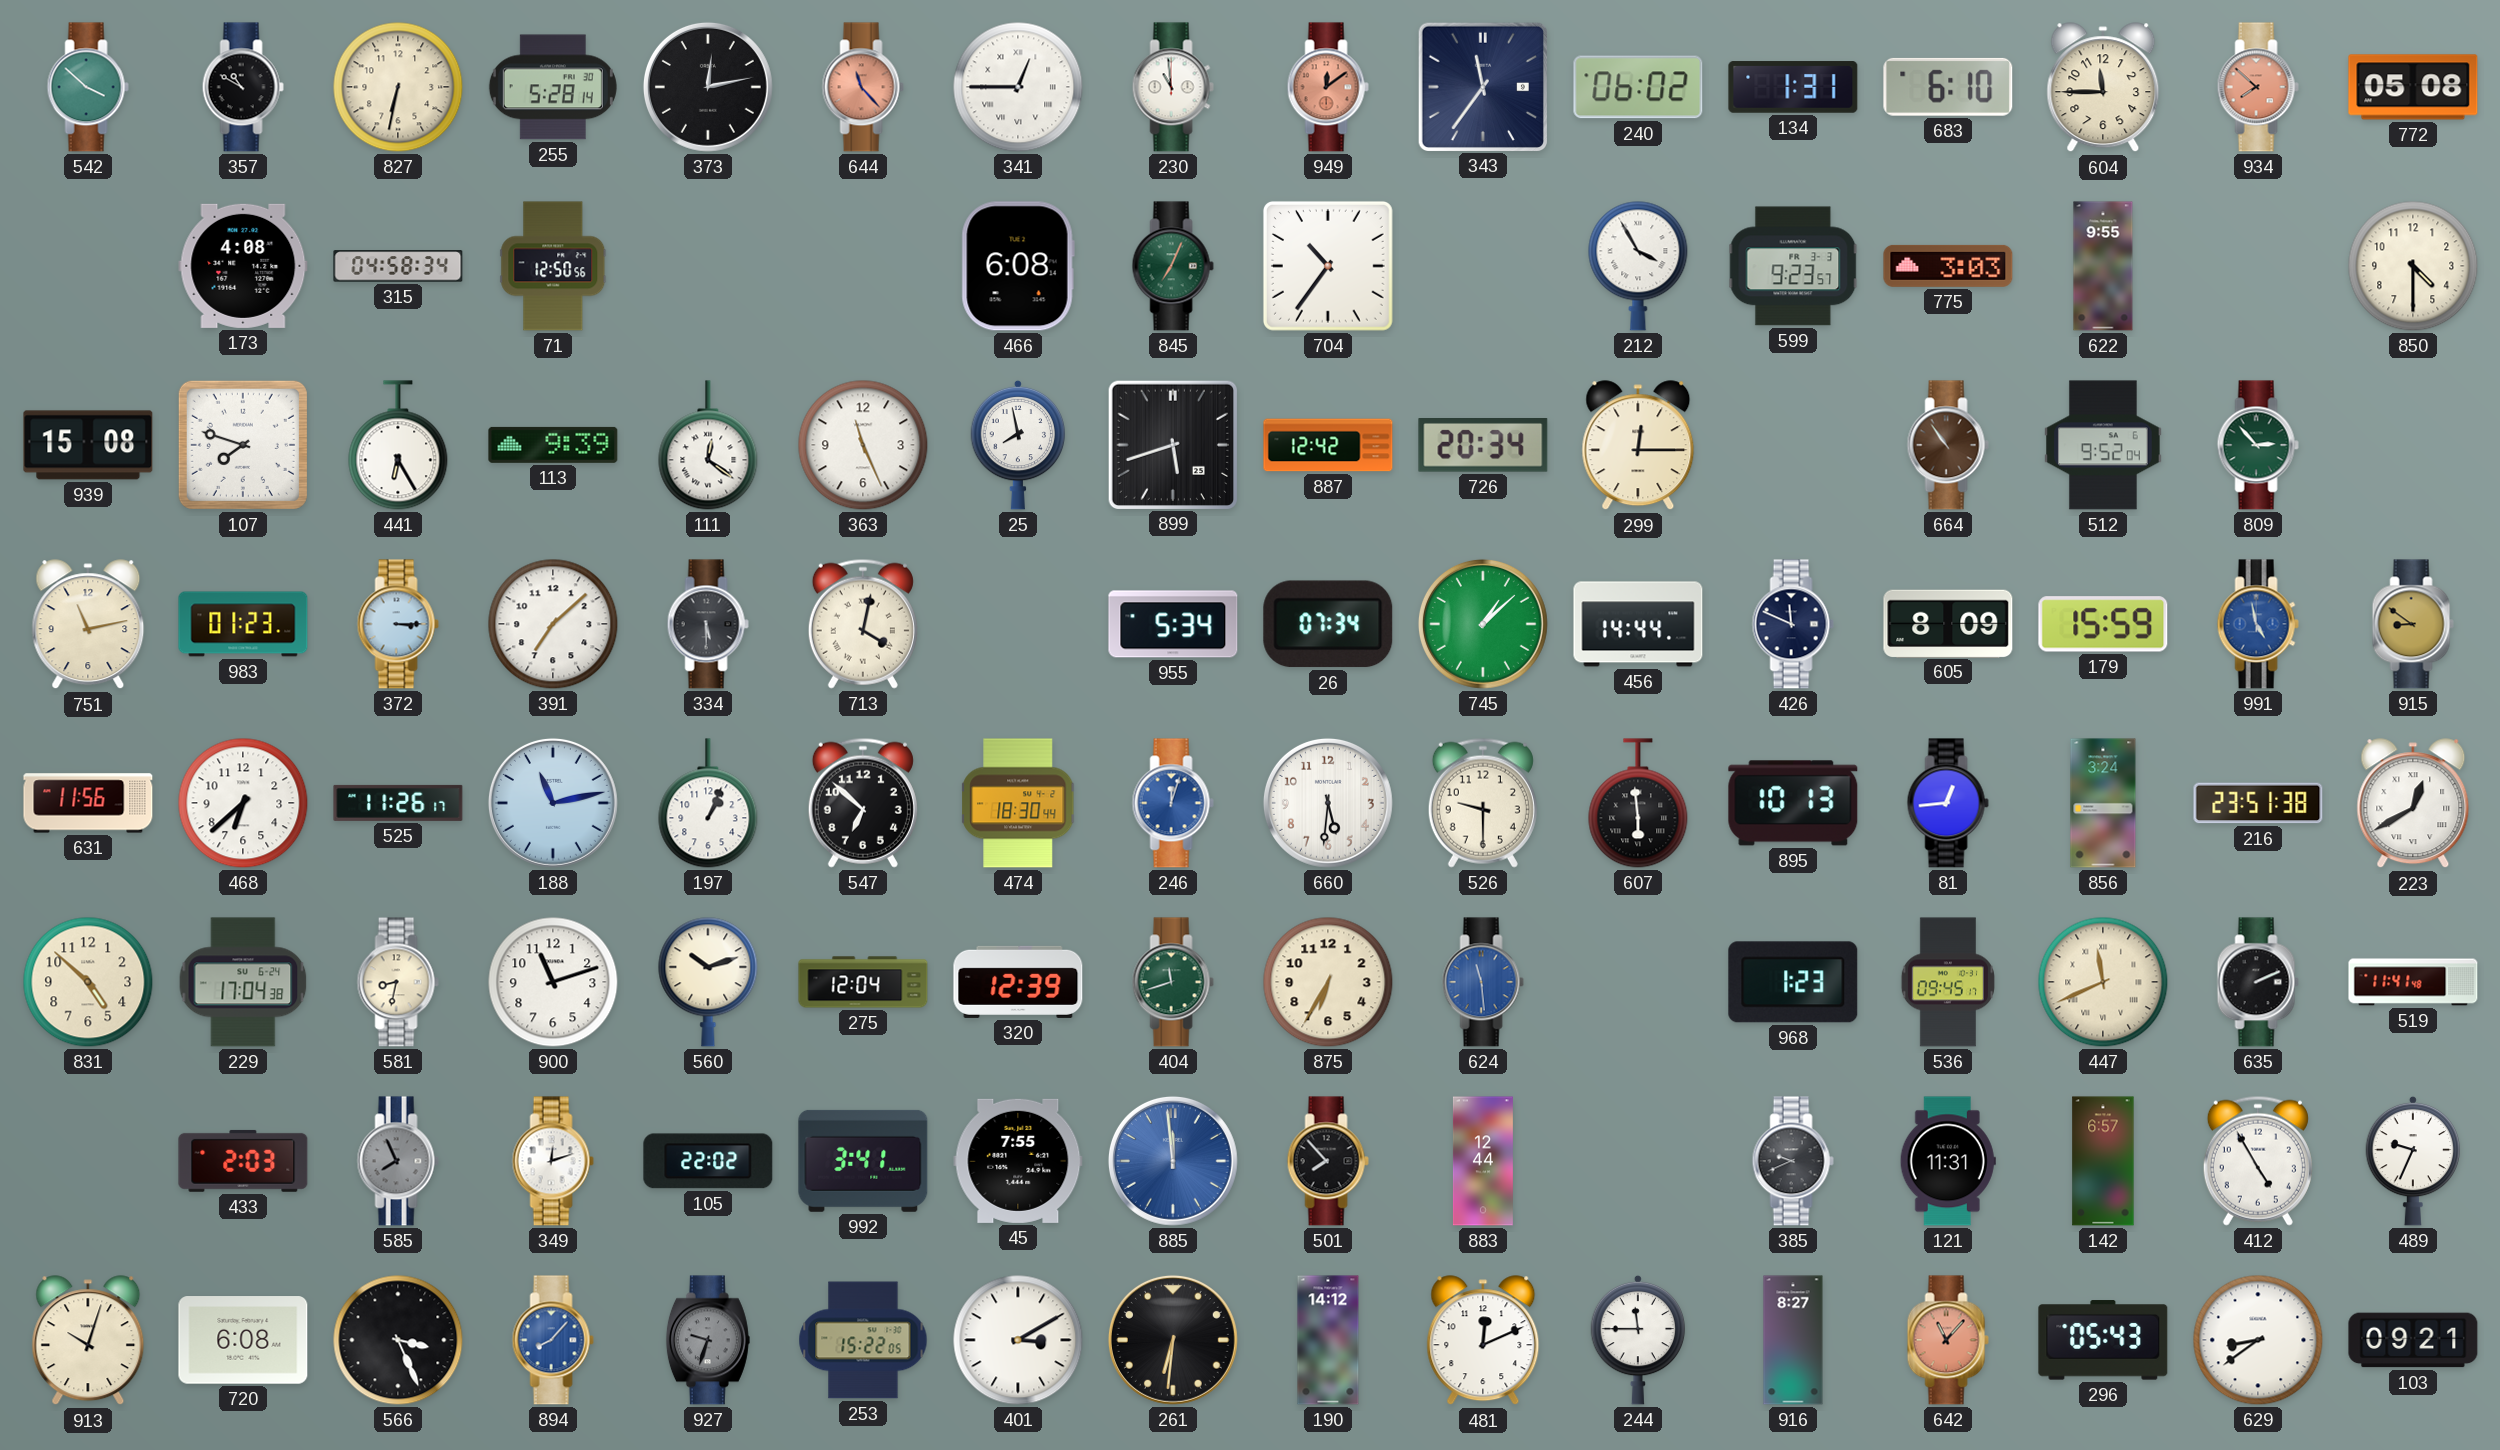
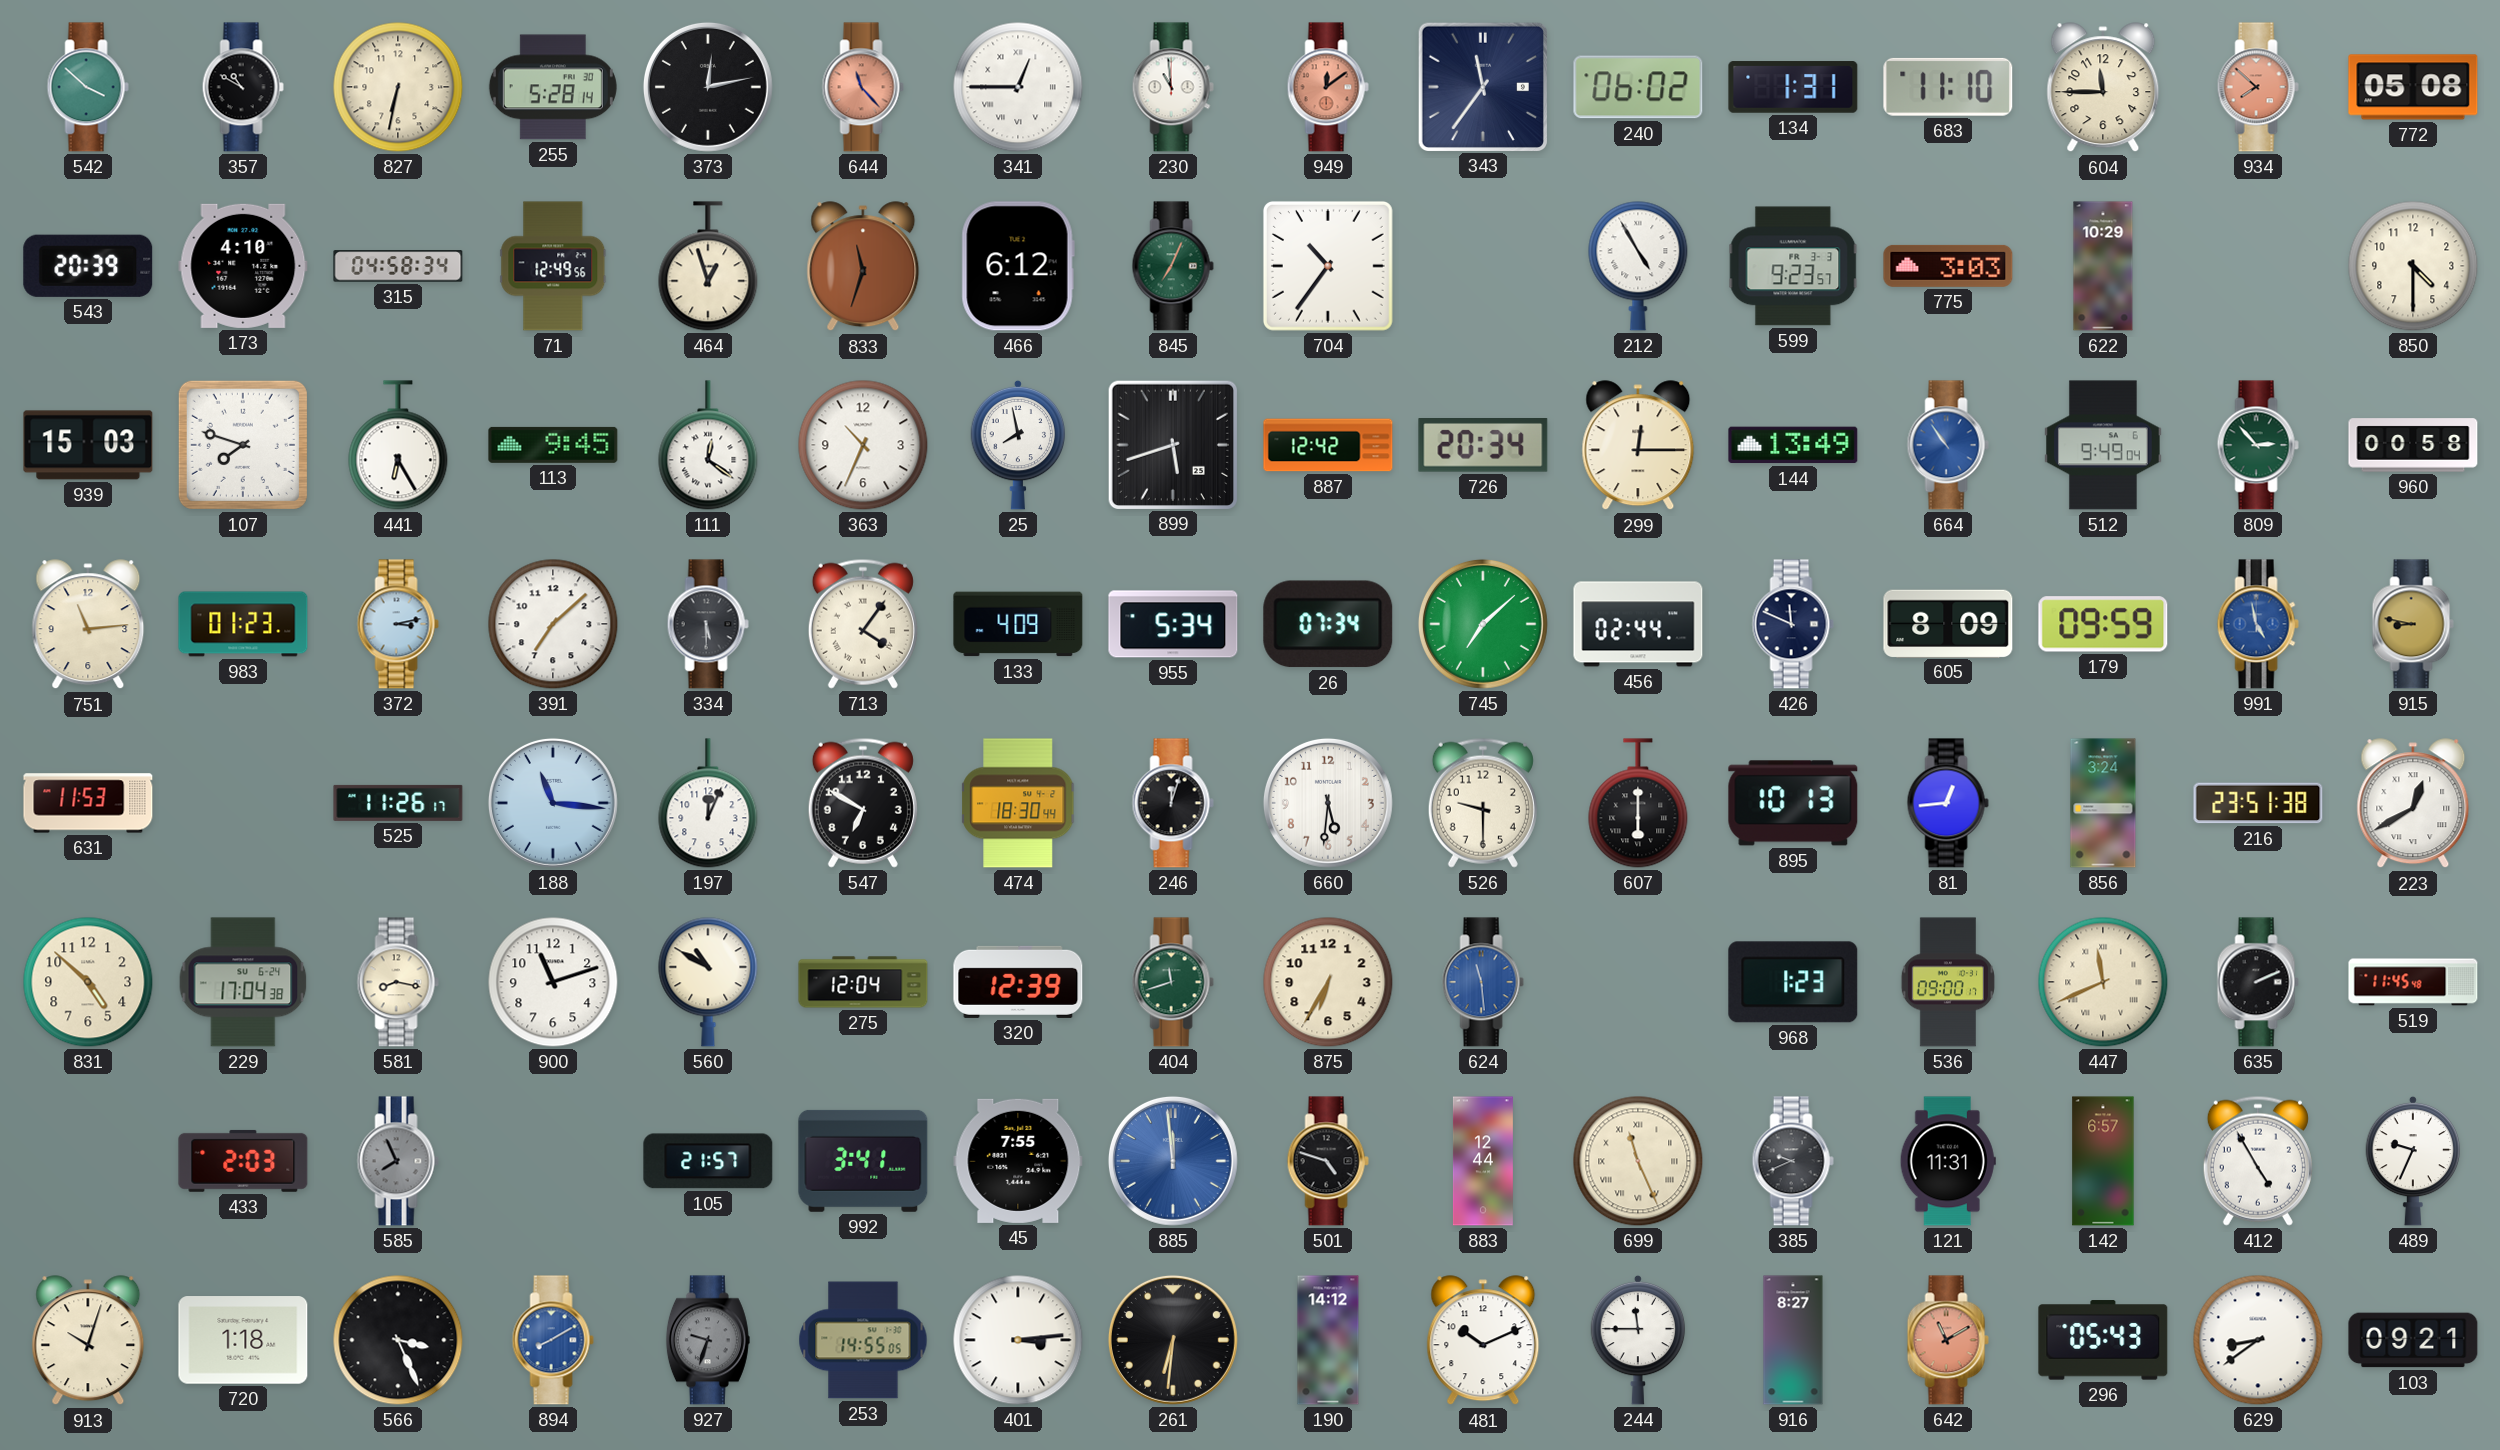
683: 6:10 -> 11:10
543: none -> 20:39
173: 4:08 -> 4:10
71: 12:50 -> 12:49
464: none -> 12:57
833: none -> 11:33
466: 6:08 -> 6:12
212: 3:55 -> 4:55
622: 9:55 -> 10:29
939: 15:08 -> 15:03
113: 9:39 -> 9:45
363: 11:26 -> 10:34
144: none -> 13:49
664 dial: brown -> blue
512: 9:52 -> 9:49
960: none -> 00:58
751: 11:13 -> 11:14
372: 3:15 -> 3:13
713: 4:02 -> 4:06
133: none -> 4:09
745: 1:08 -> 7:08
456: 14:44 -> 02:44
179: 15:59 -> 09:59
915: 8:51 -> 8:47
631: 11:56 -> 11:53
468: 6:38 -> none
188: 11:13 -> 11:16
197: 1:04 -> 12:04
547: 6:52 -> 6:50
246 dial: blue -> black
607: 5:59 -> 6:00
581: 8:32 -> 8:17
560: 10:12 -> 10:50
536: 09:45 -> 09:00
519: 11:41 -> 11:45
349: 12:12 -> none
105: 22:02 -> 21:57
501: 7:53 -> 4:48
699: none -> 11:26
720: 6:08 -> 1:18
894: 8:07 -> 8:10
253: 15:22 -> 14:55
401: 3:10 -> 3:14
481: 12:11 -> 10:11
642: 11:07 -> 11:10
